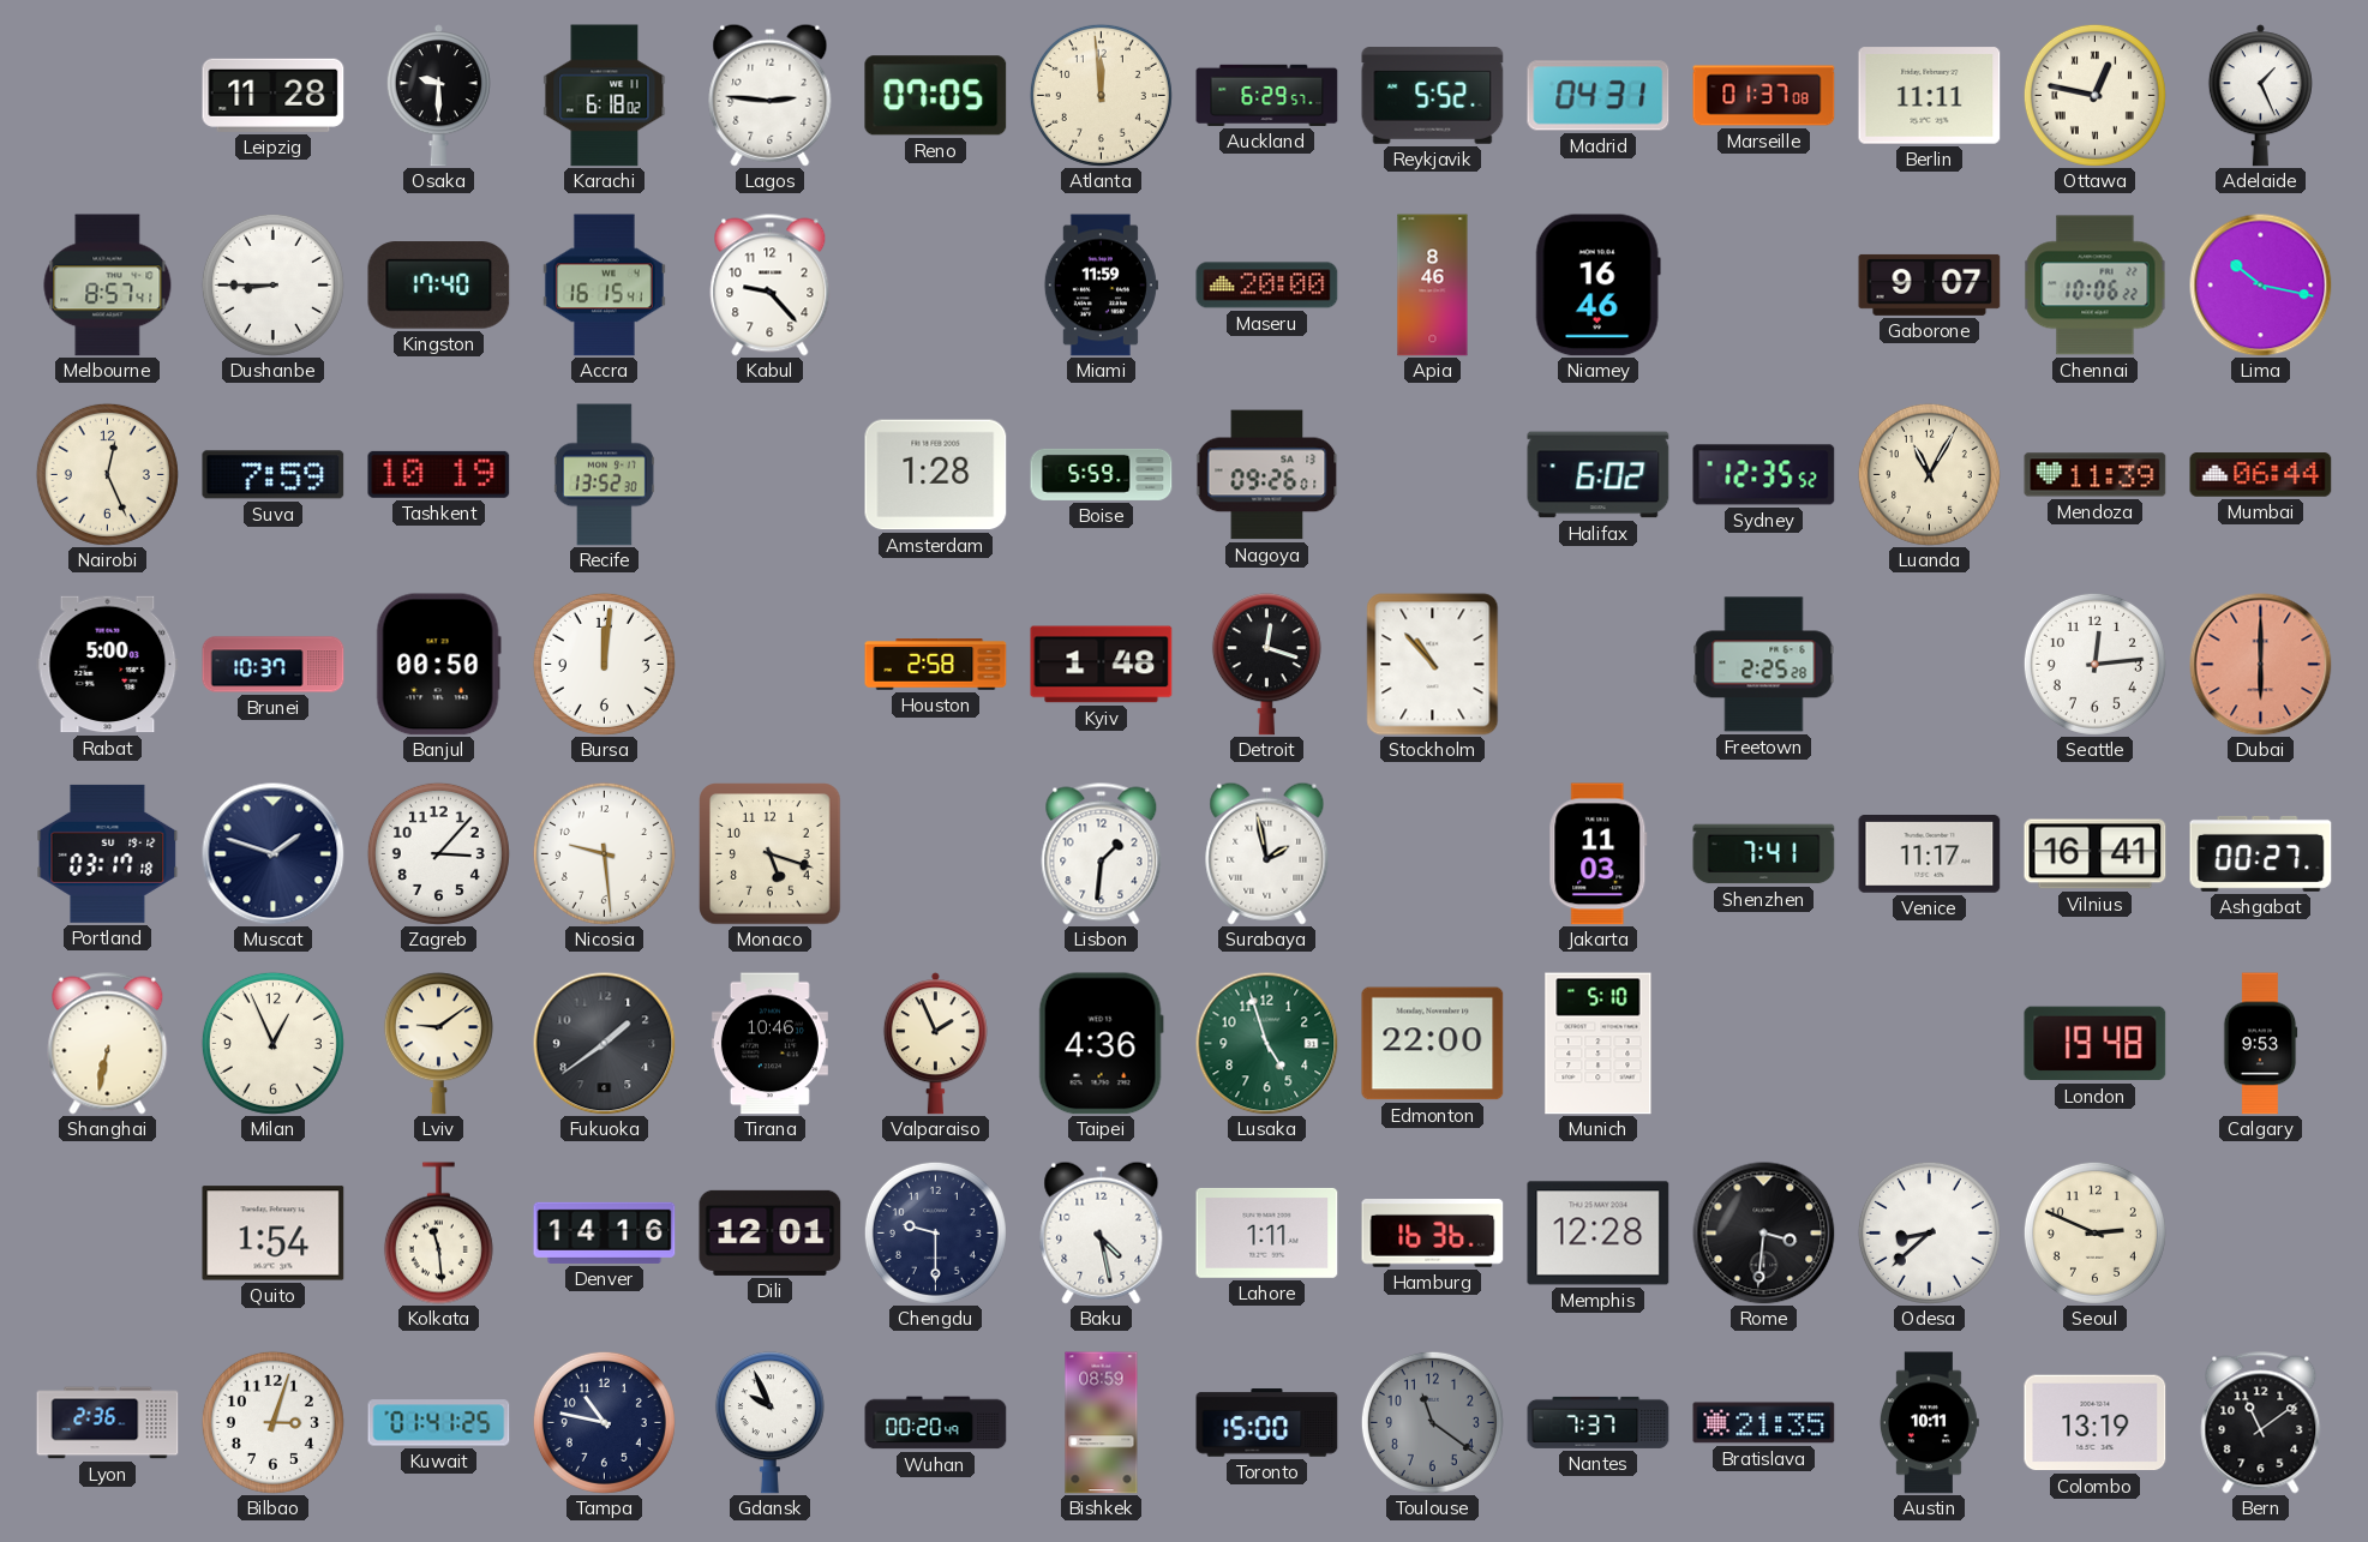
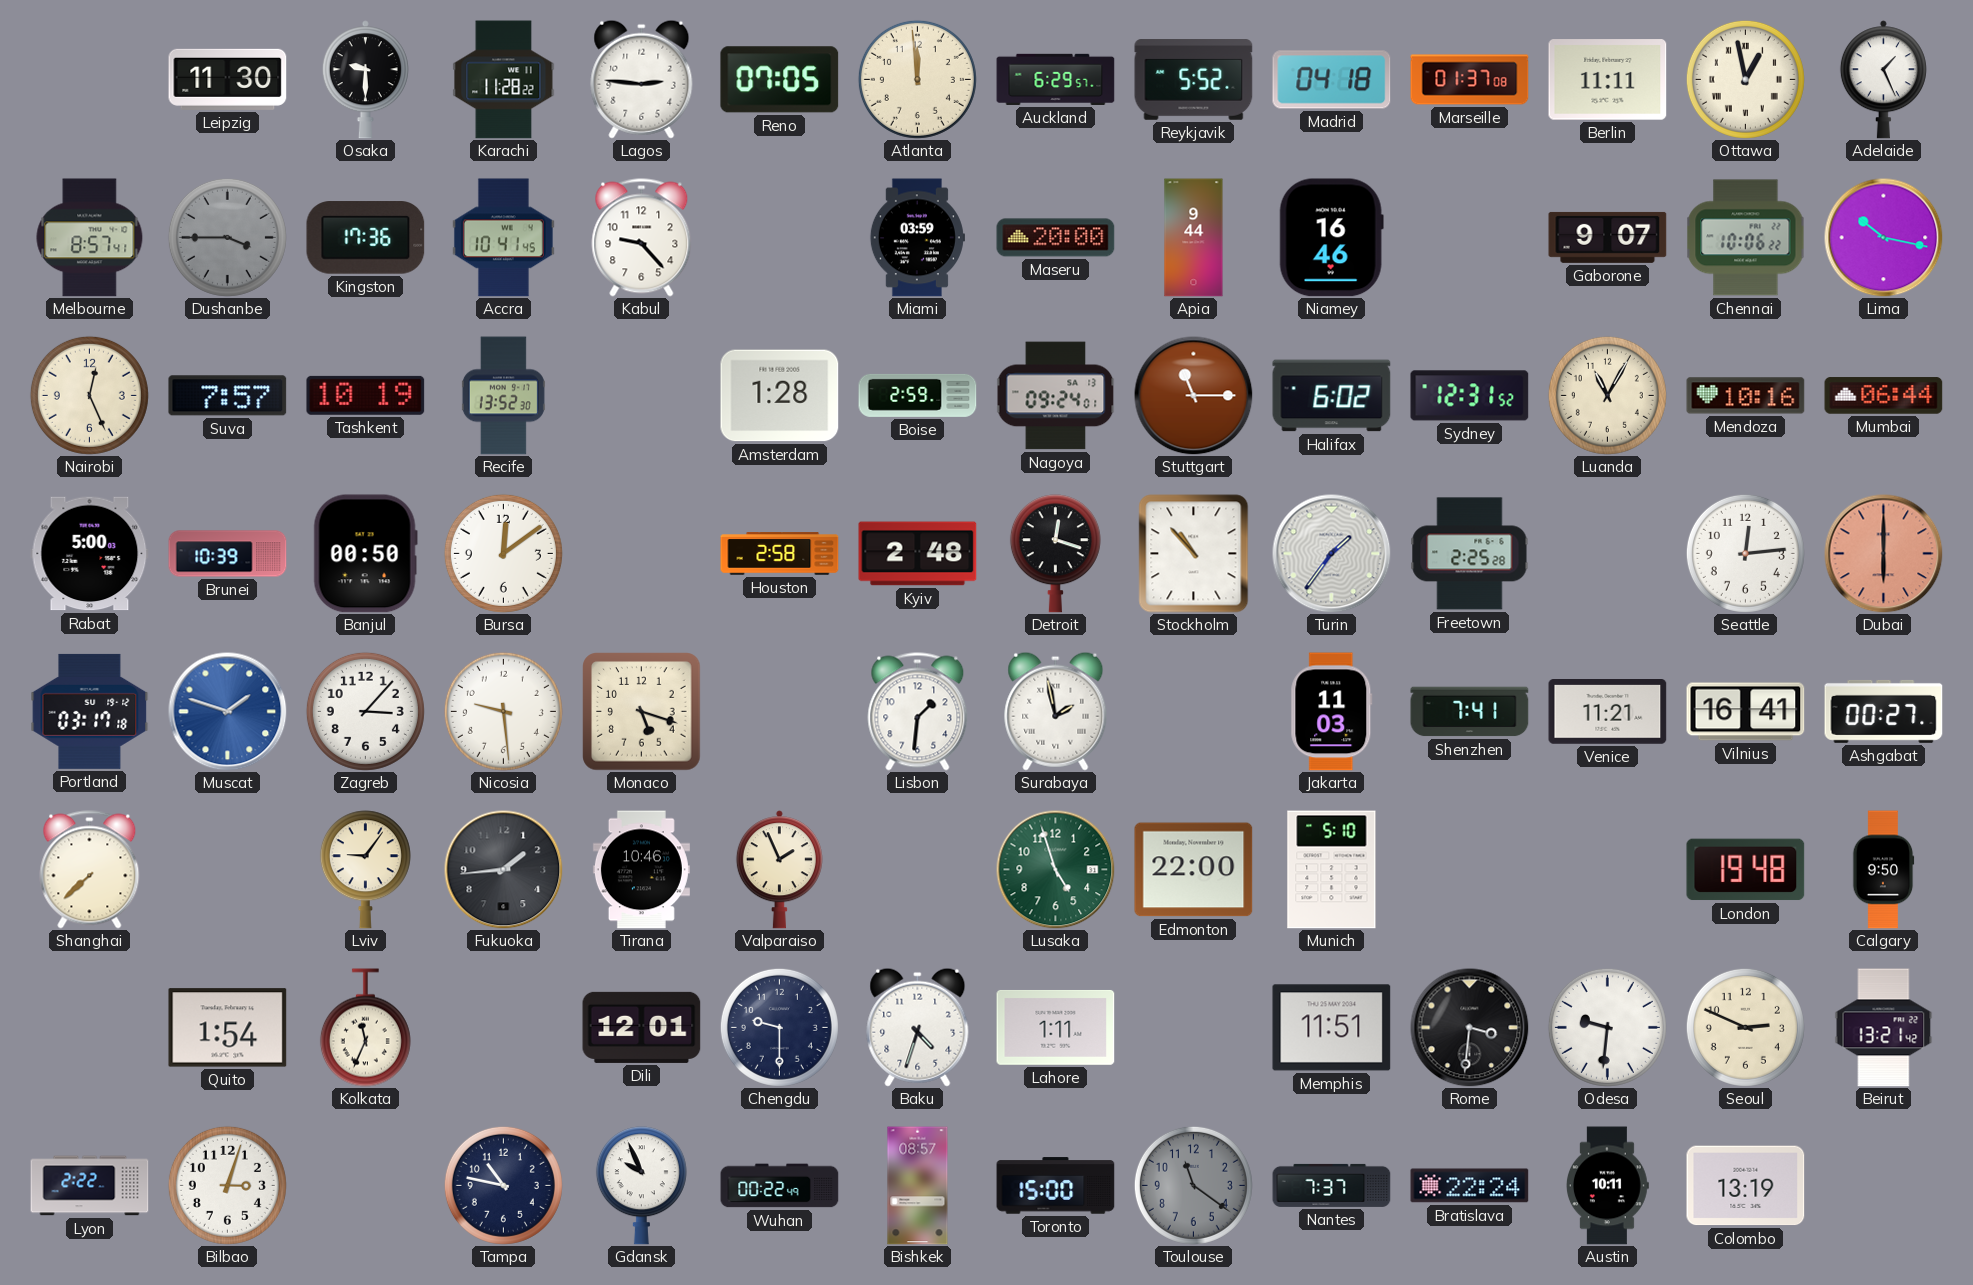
Leipzig: 11:28 -> 11:30
Karachi: 6:18 -> 11:28
Madrid: 04:31 -> 04:18
Ottawa: 12:47 -> 12:58
Dushanbe: 8:45 -> 3:45
Dushanbe dial: white -> grey
Kingston: 17:40 -> 17:36
Accra: 16:15 -> 10:41
Miami: 11:59 -> 03:59
Apia: 8:46 -> 9:44
Suva: 7:59 -> 7:57
Boise: 5:59 -> 2:59
Nagoya: 09:26 -> 09:24
Stuttgart: none -> 11:15
Sydney: 12:35 -> 12:31
Mendoza: 11:39 -> 10:16
Brunei: 10:37 -> 10:39
Bursa: 12:01 -> 12:09
Kyiv: 1:48 -> 2:48
Turin: none -> 1:36
Muscat dial: navy -> blue
Venice: 11:17 -> 11:21
Shanghai: 6:32 -> 7:38
Milan: 12:56 -> none
Lviv: 9:09 -> 9:06
Fukuoka: 1:39 -> 1:44
Taipei: 4:36 -> none
Calgary: 9:53 -> 9:50
Kolkata: 11:29 -> 11:34
Denver: 14:16 -> none
Baku: 4:28 -> 4:33
Hamburg: 16:36 -> none
Memphis: 12:28 -> 11:51
Odesa: 8:38 -> 9:31
Beirut: none -> 13:21
Lyon: 2:36 -> 2:22
Kuwait: 01:41 -> none
Wuhan: 00:20 -> 00:22
Bishkek: 08:59 -> 08:57
Bratislava: 21:35 -> 22:24
Bern: 11:09 -> none
